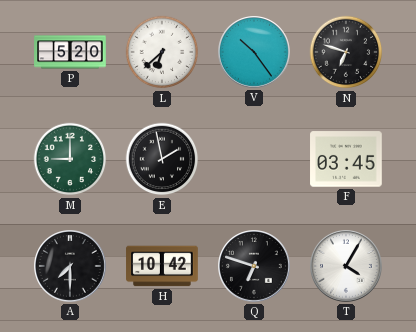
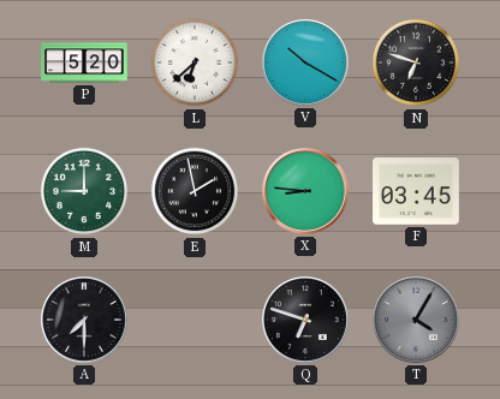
V: 10:24 -> 10:20
X: none -> 8:46
H: 10:42 -> none
T dial: white -> grey
